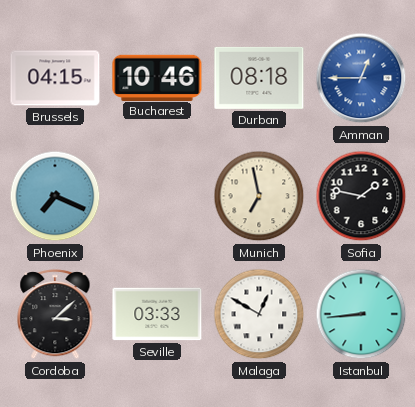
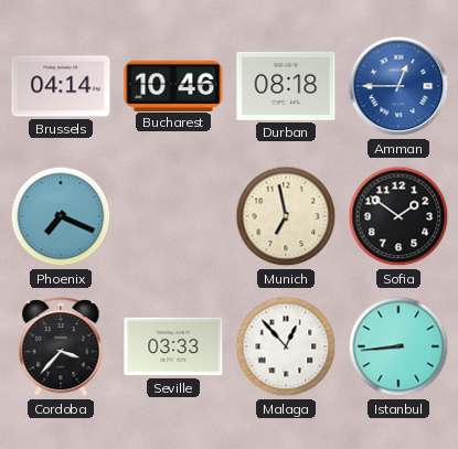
Brussels: 04:15 -> 04:14
Sofia: 1:47 -> 1:51
Cordoba: 3:08 -> 3:37
Malaga: 12:50 -> 12:53
